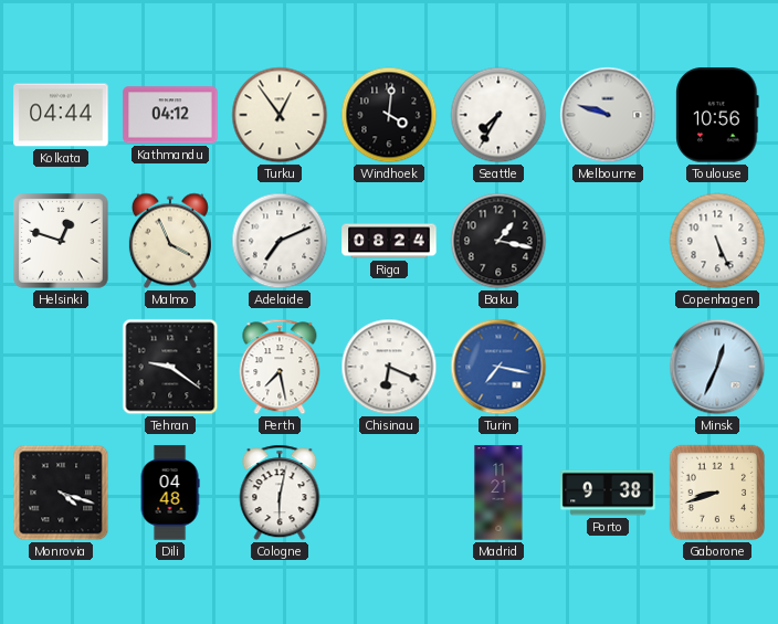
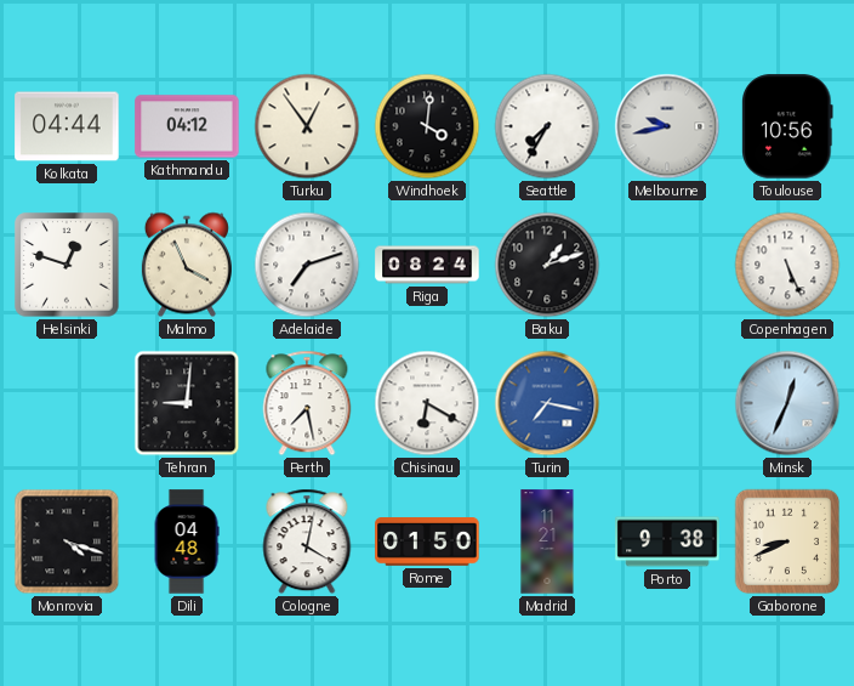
Melbourne: 9:48 -> 9:43
Adelaide: 7:11 -> 7:12
Baku: 1:17 -> 1:12
Tehran: 9:21 -> 9:01
Chisinau: 6:19 -> 6:20
Cologne: 6:02 -> 4:02
Rome: none -> 01:50
Gaborone: 8:42 -> 8:41
